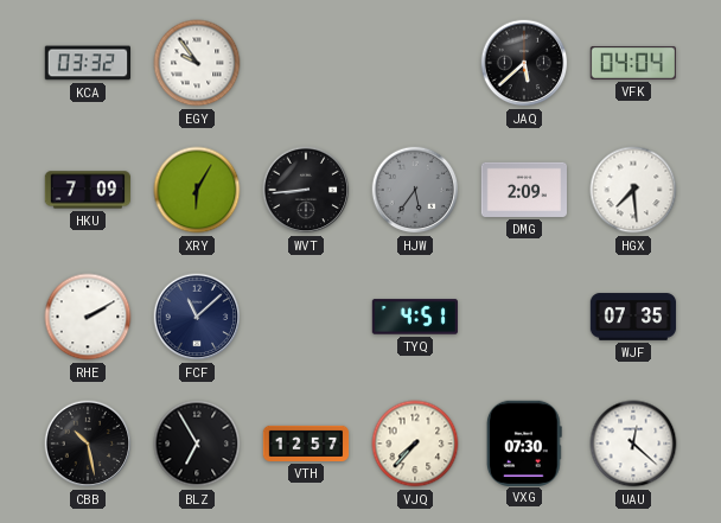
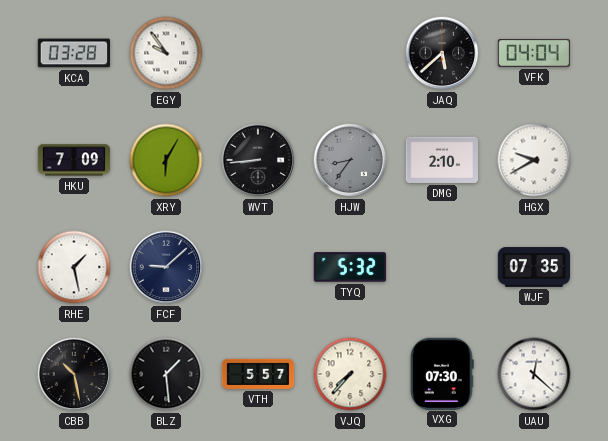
KCA: 03:32 -> 03:28
HJW: 5:36 -> 8:36
DMG: 2:09 -> 2:10
HGX: 7:29 -> 9:40
RHE: 2:10 -> 1:28
FCF: 11:08 -> 9:08
TYQ: 4:51 -> 5:32
BLZ: 6:55 -> 1:29
VTH: 12:57 -> 5:57
